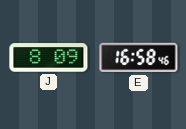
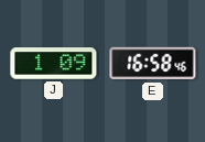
J: 8:09 -> 1:09
